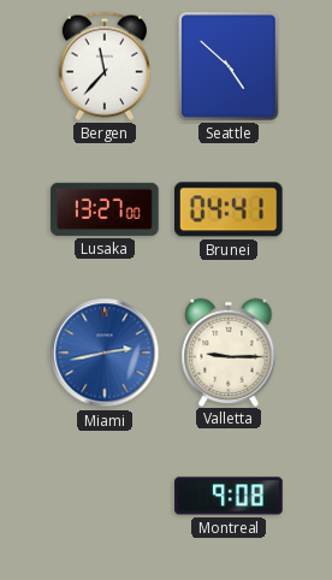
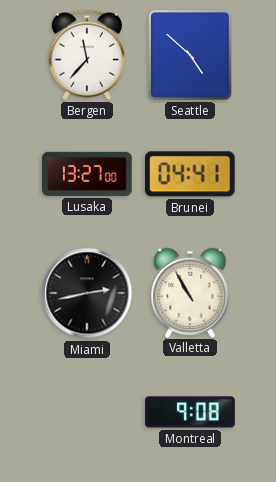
Miami dial: blue -> black
Valletta: 9:15 -> 10:55
